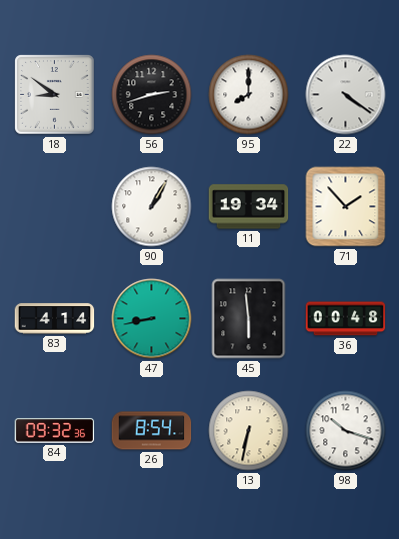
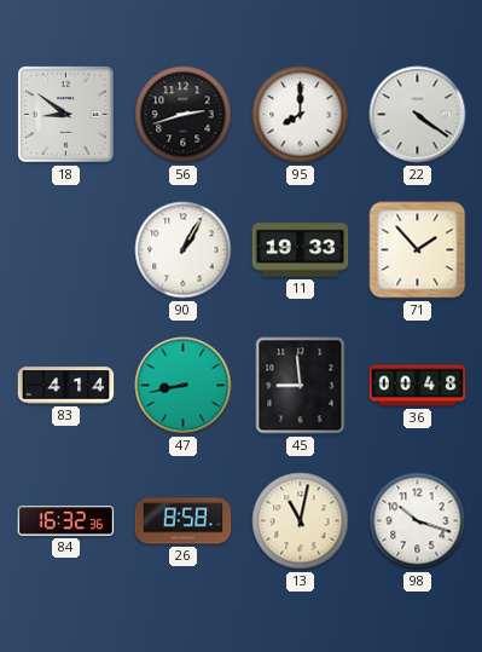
11: 19:34 -> 19:33
45: 5:59 -> 8:59
84: 09:32 -> 16:32
26: 8:54 -> 8:58
13: 6:32 -> 11:02
